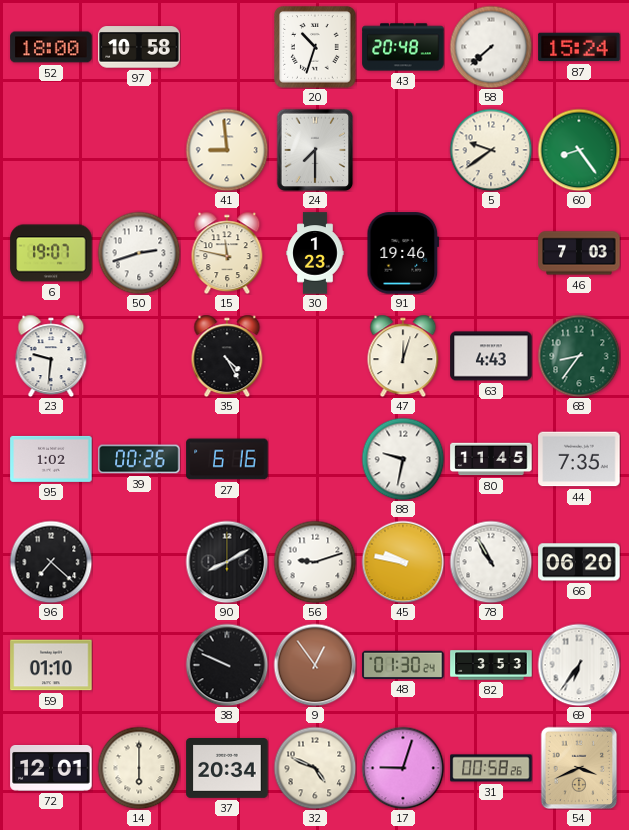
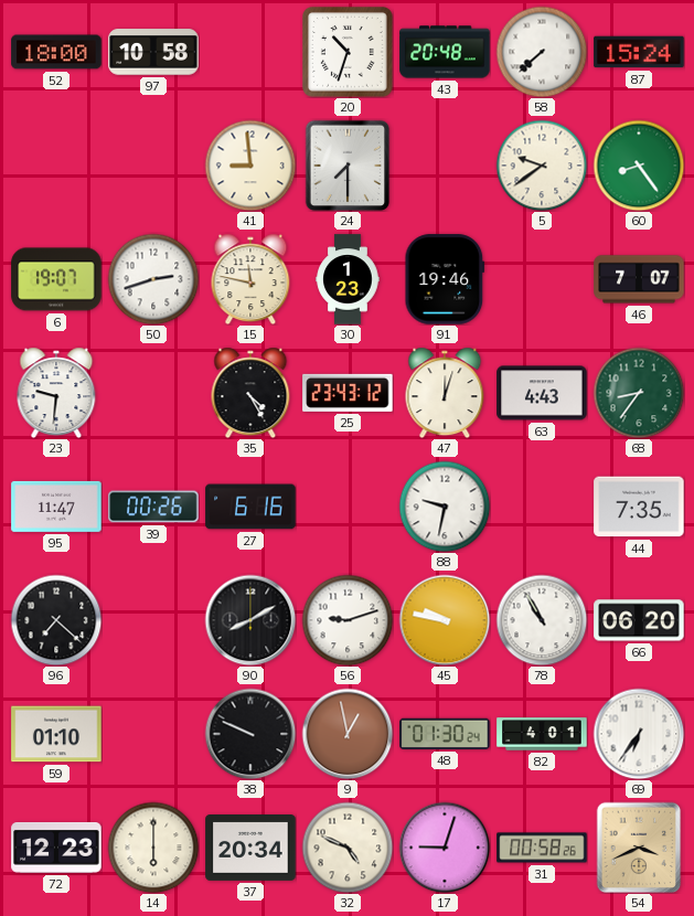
46: 7:03 -> 7:07
25: none -> 23:43
95: 1:02 -> 11:47
80: 11:45 -> none
9: 12:54 -> 12:58
82: 3:53 -> 4:01
72: 12:01 -> 12:23
